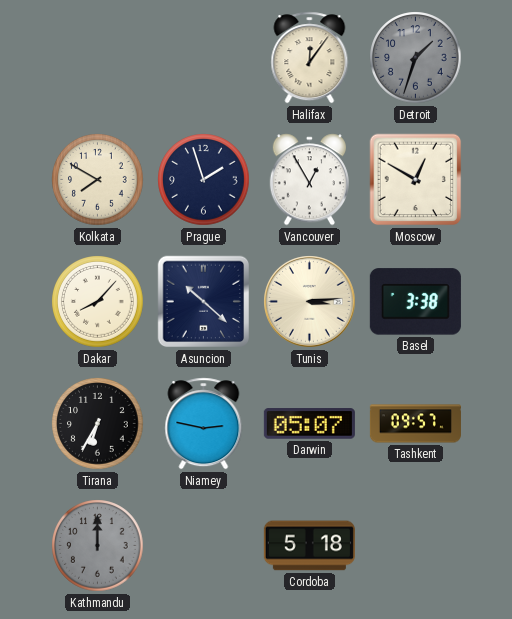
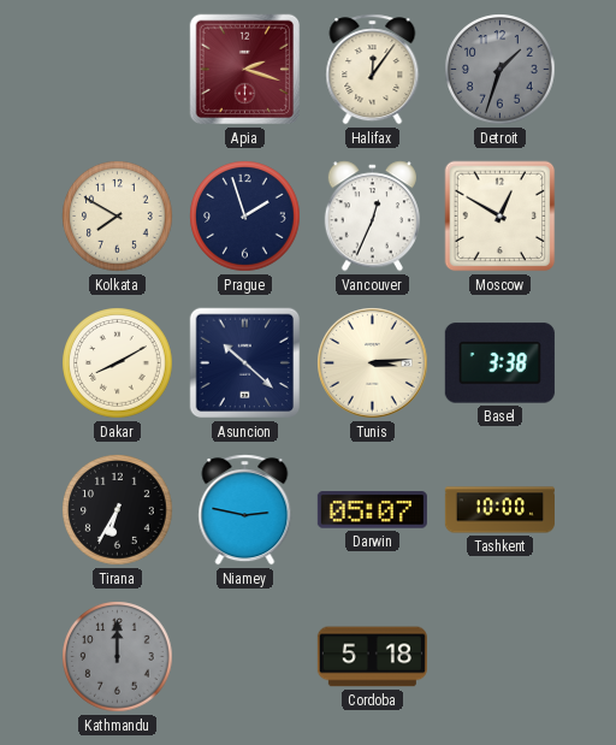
Apia: none -> 2:18
Vancouver: 12:55 -> 12:34
Dakar: 8:07 -> 8:10
Tashkent: 09:57 -> 10:00
